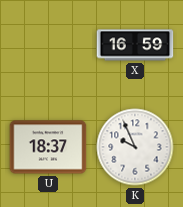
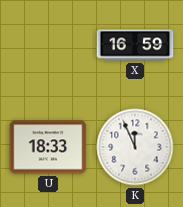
U: 18:37 -> 18:33
K: 9:56 -> 11:56
